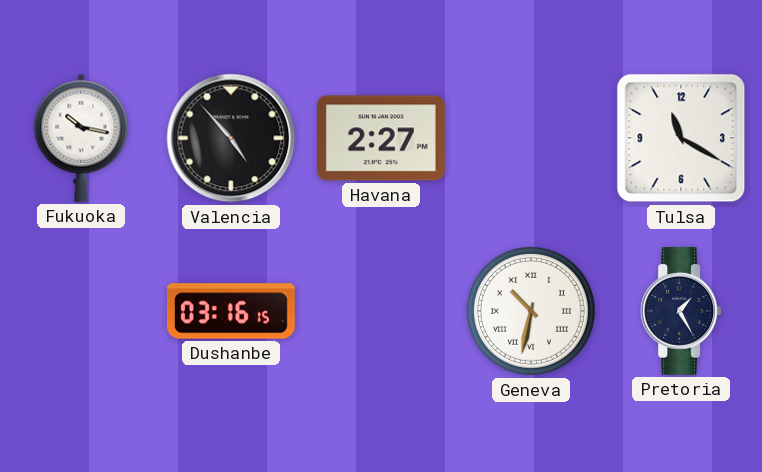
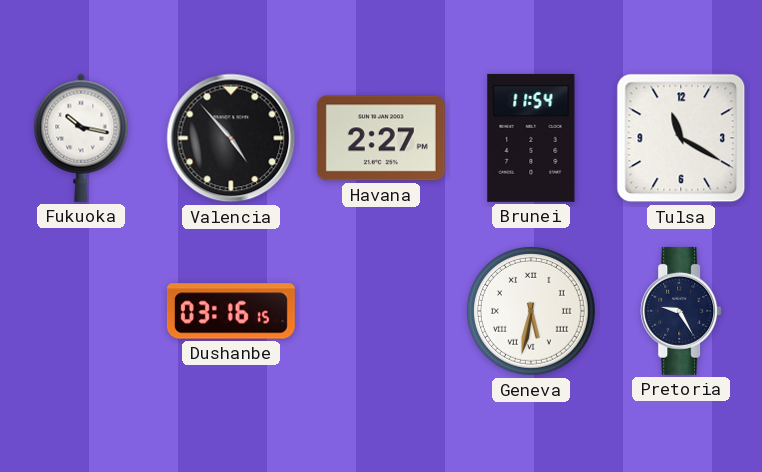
Brunei: none -> 11:54
Geneva: 10:32 -> 5:32
Pretoria: 1:25 -> 9:25
